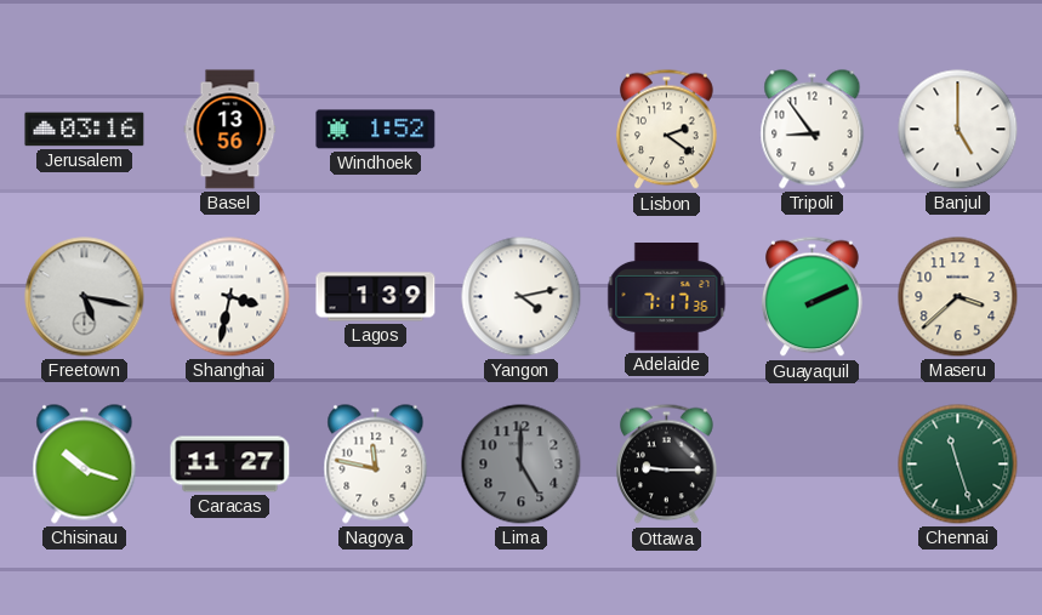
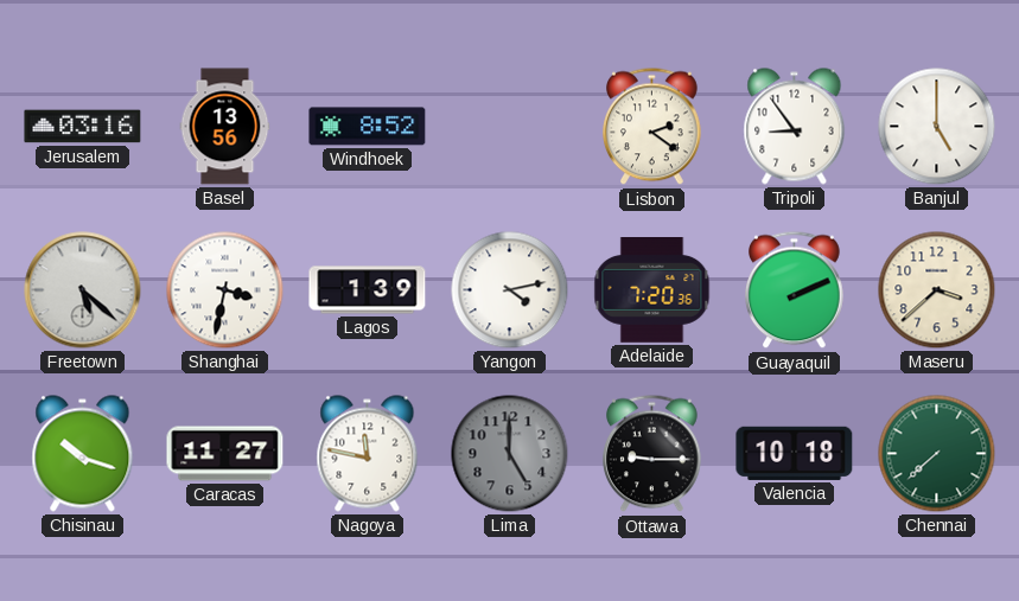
Windhoek: 1:52 -> 8:52
Freetown: 5:17 -> 5:22
Adelaide: 7:17 -> 7:20
Valencia: none -> 10:18
Chennai: 11:27 -> 7:38
